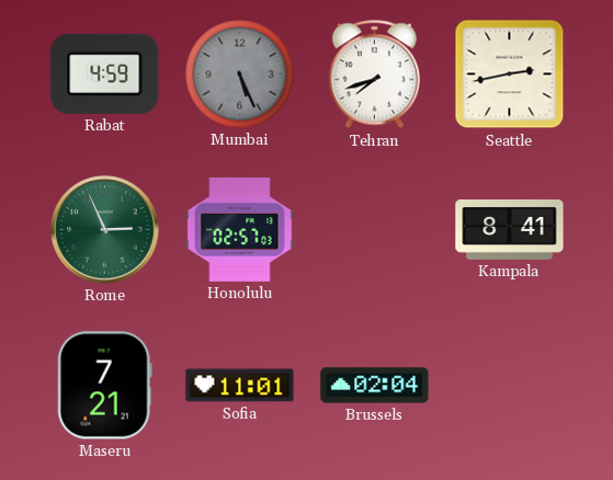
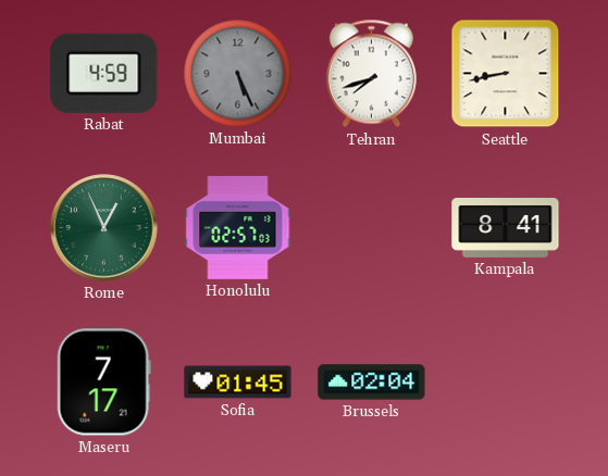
Seattle: 2:43 -> 8:43
Rome: 2:56 -> 12:56
Maseru: 7:21 -> 7:17
Sofia: 11:01 -> 01:45
